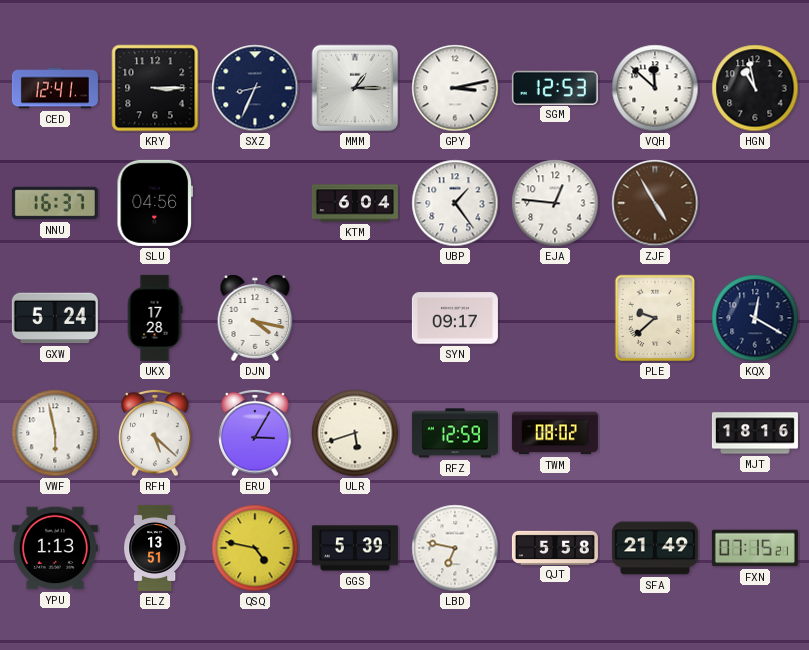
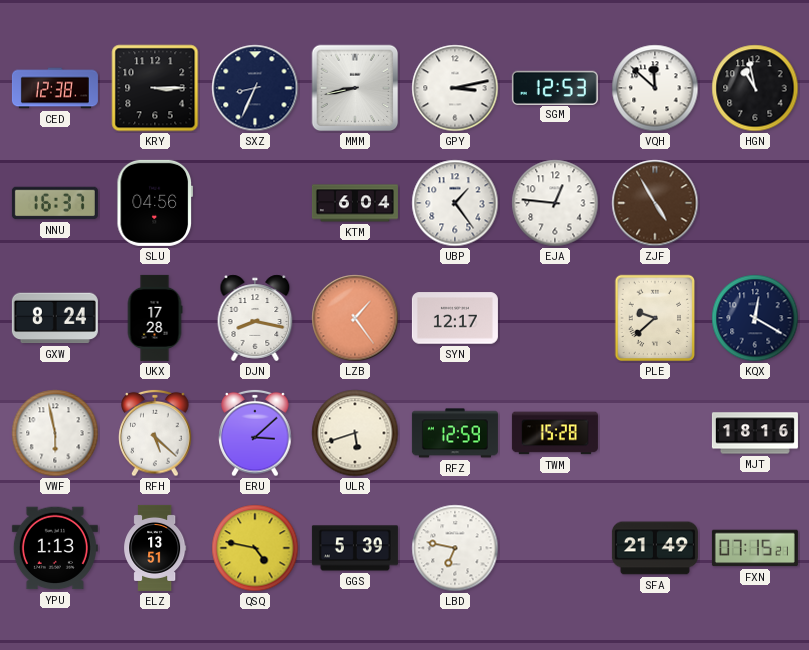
CED: 12:41 -> 12:38
MMM: 1:15 -> 8:43
GXW: 5:24 -> 8:24
DJN: 4:17 -> 8:17
LZB: none -> 1:24
SYN: 09:17 -> 12:17
ERU: 3:05 -> 3:08
TWM: 08:02 -> 15:28
QJT: 5:58 -> none
